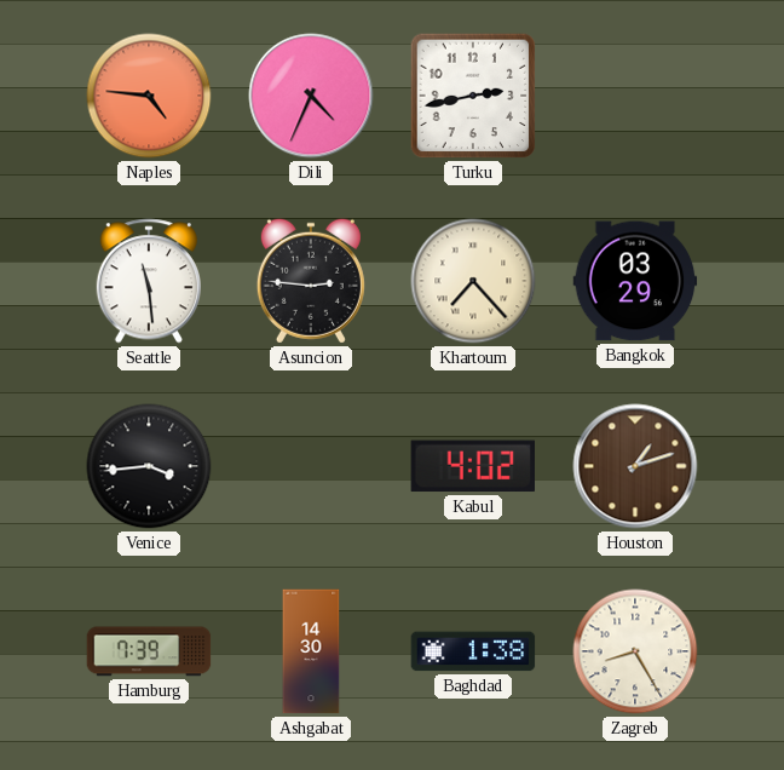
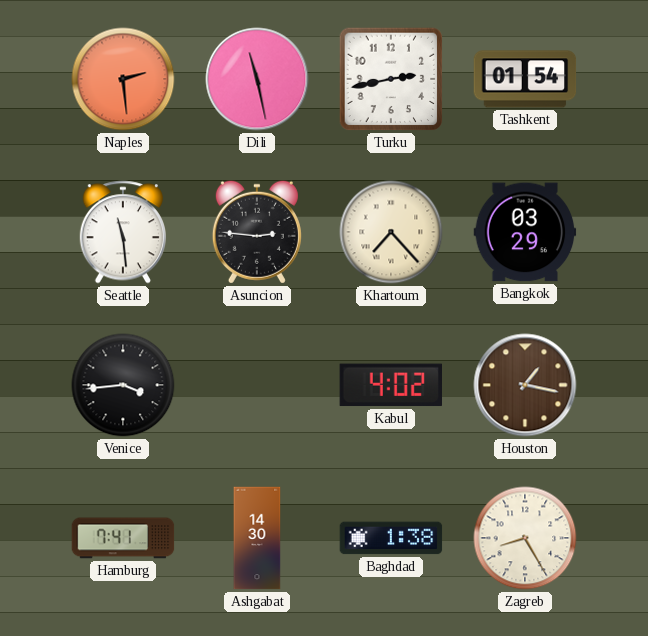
Naples: 4:46 -> 2:29
Dili: 4:34 -> 11:28
Tashkent: none -> 01:54
Houston: 1:12 -> 1:17
Hamburg: 7:39 -> 7:41
